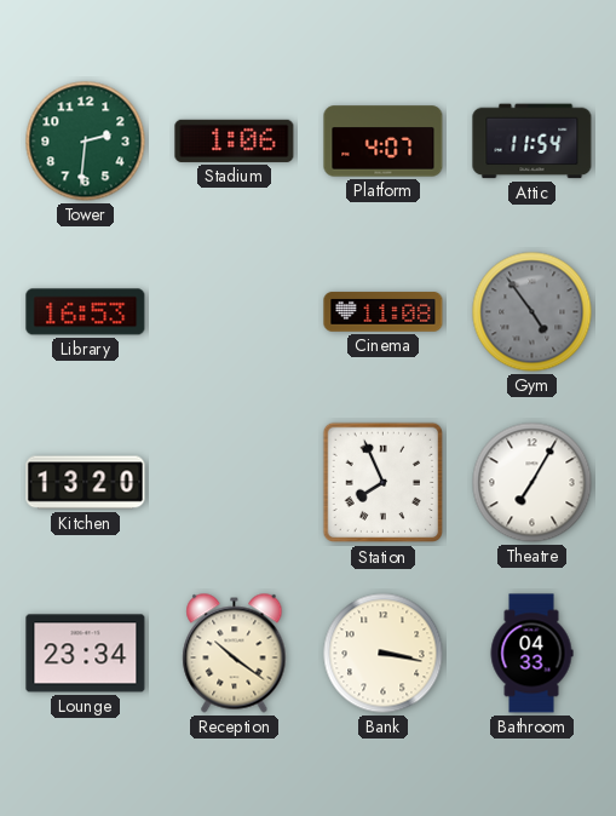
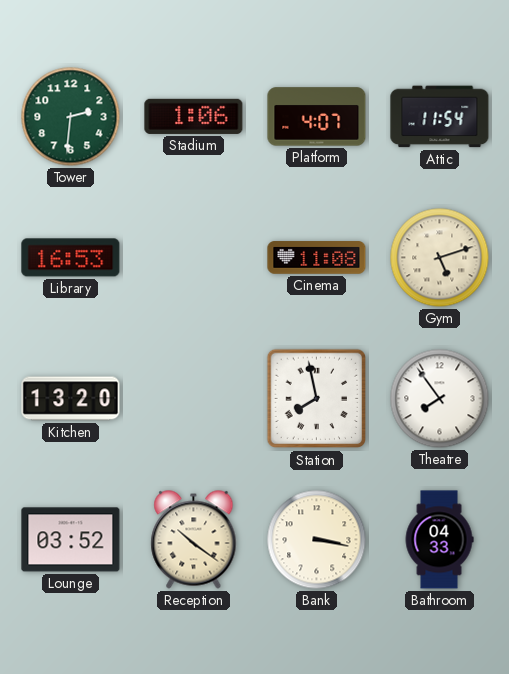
Gym: 4:54 -> 5:12
Gym dial: grey -> cream
Station: 7:56 -> 7:58
Theatre: 7:05 -> 7:54
Lounge: 23:34 -> 03:52
